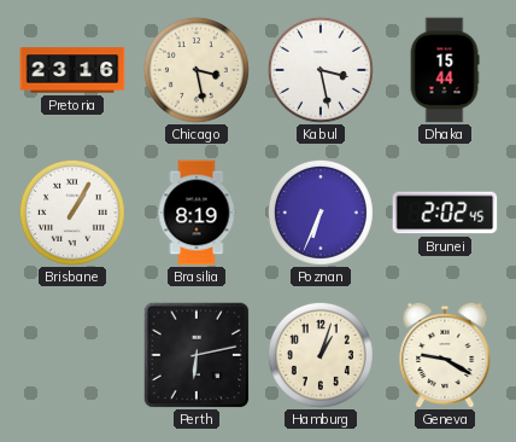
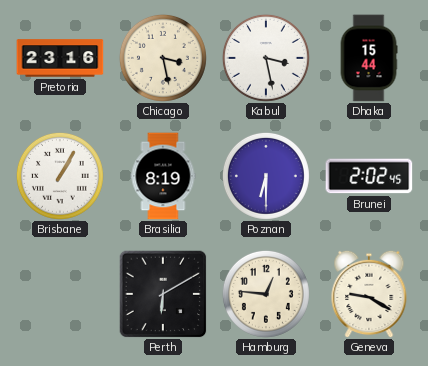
Poznan: 6:34 -> 6:30
Perth: 6:13 -> 6:10
Hamburg: 1:03 -> 12:46
